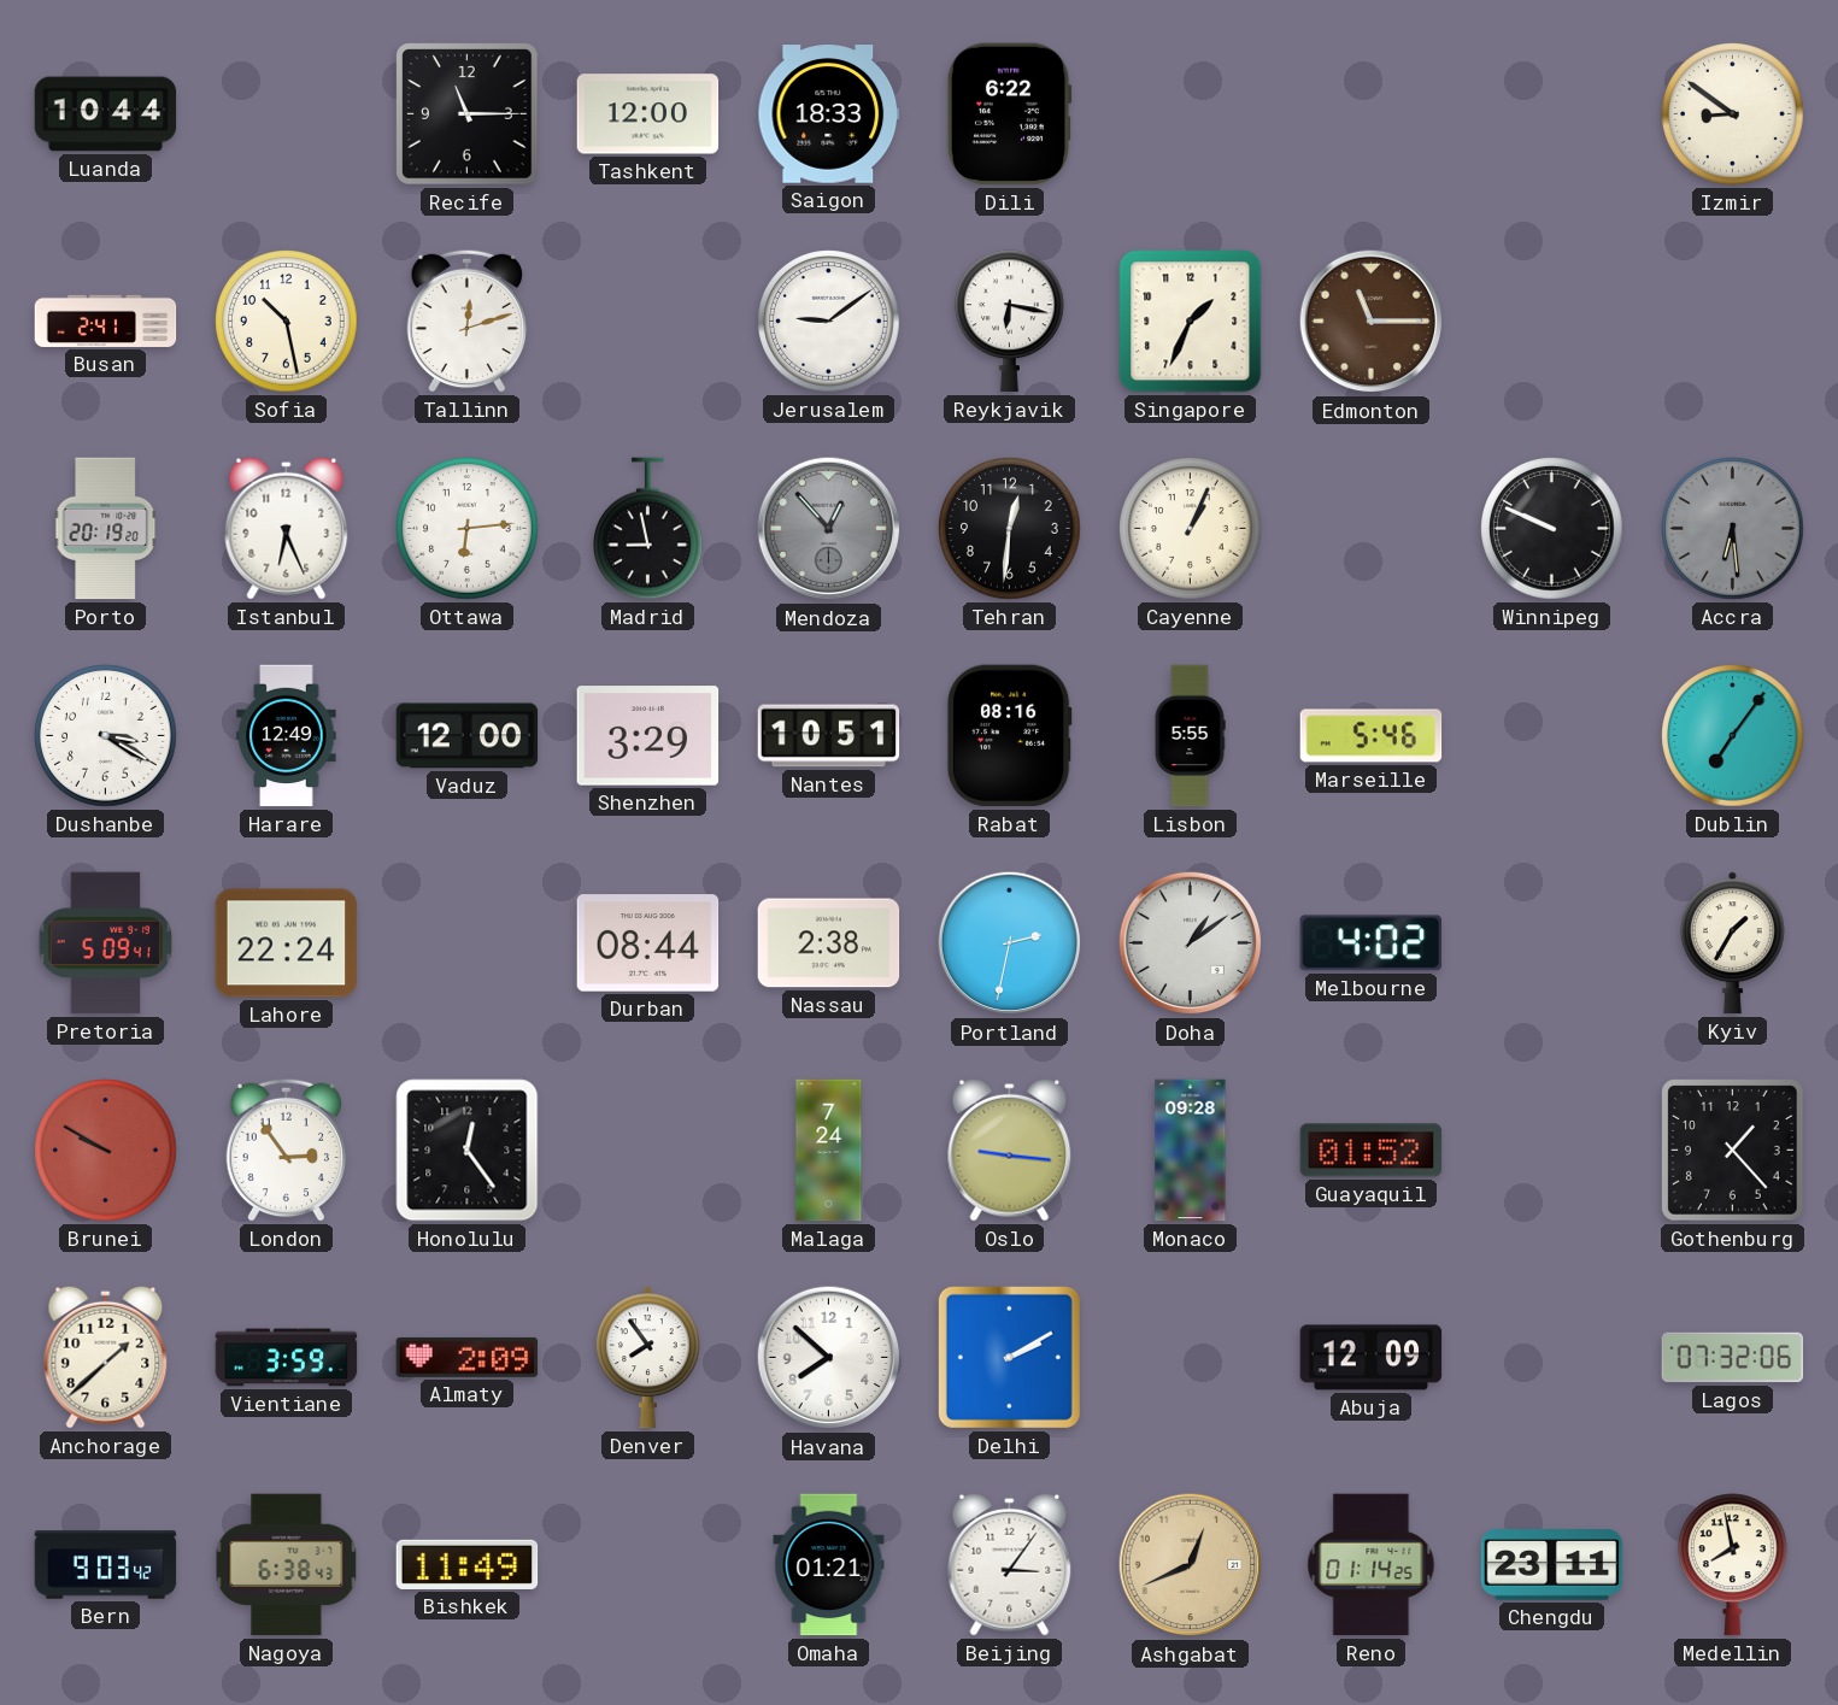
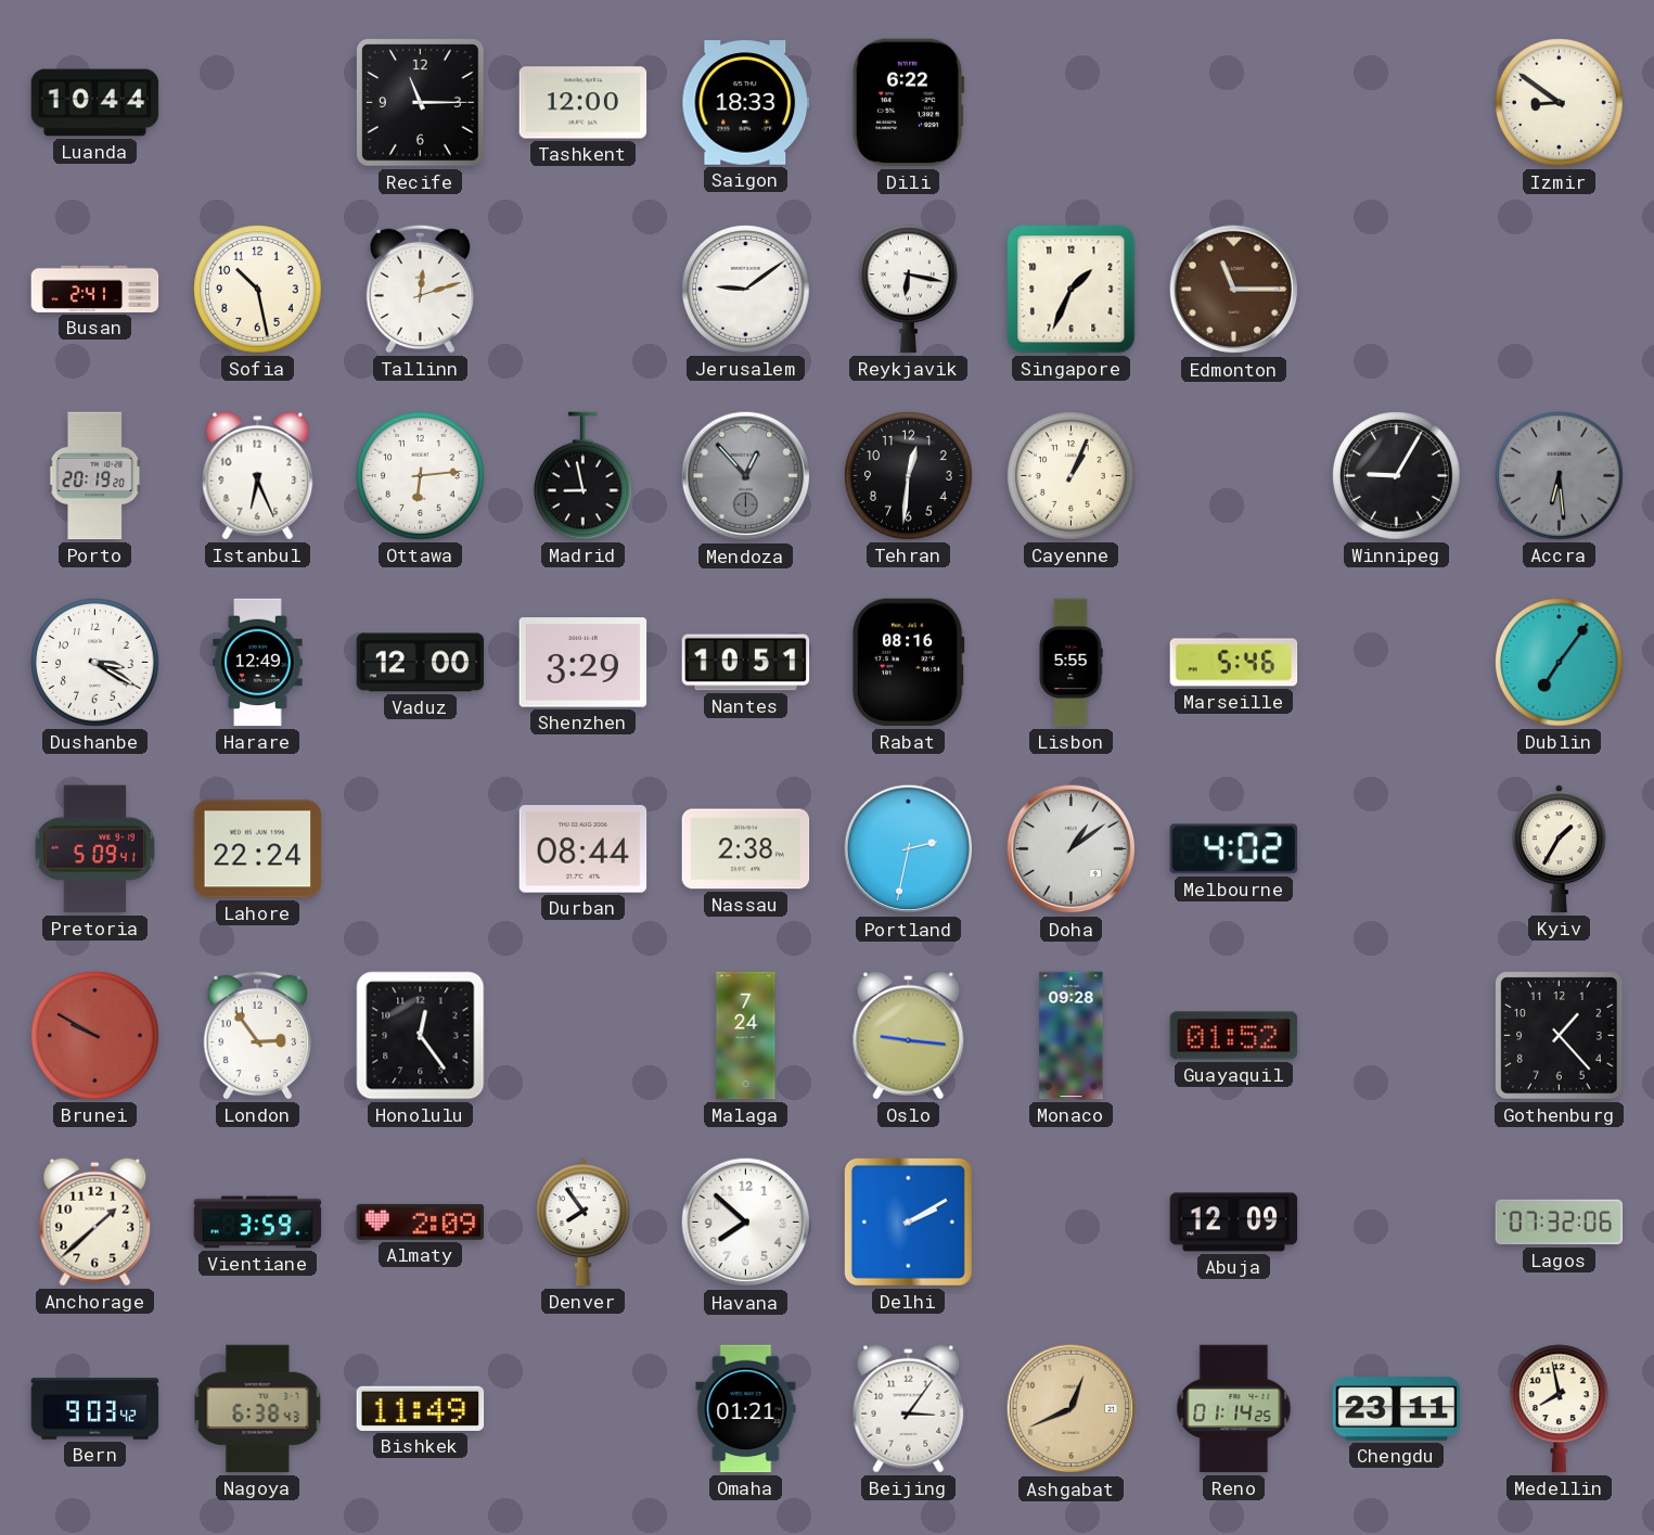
Winnipeg: 9:49 -> 9:05
